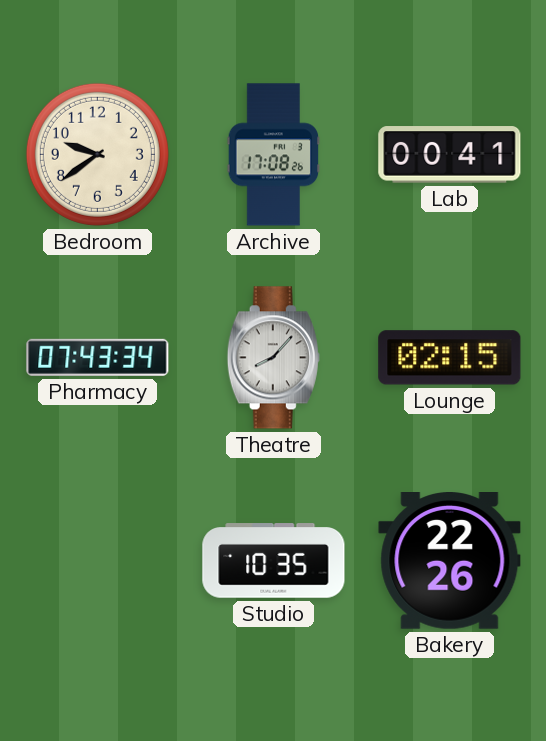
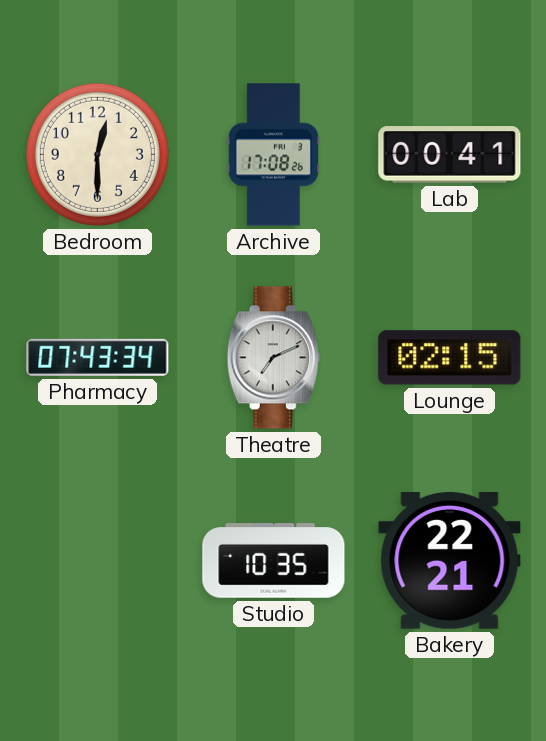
Bedroom: 9:39 -> 12:30
Theatre: 8:07 -> 7:11
Bakery: 22:26 -> 22:21
